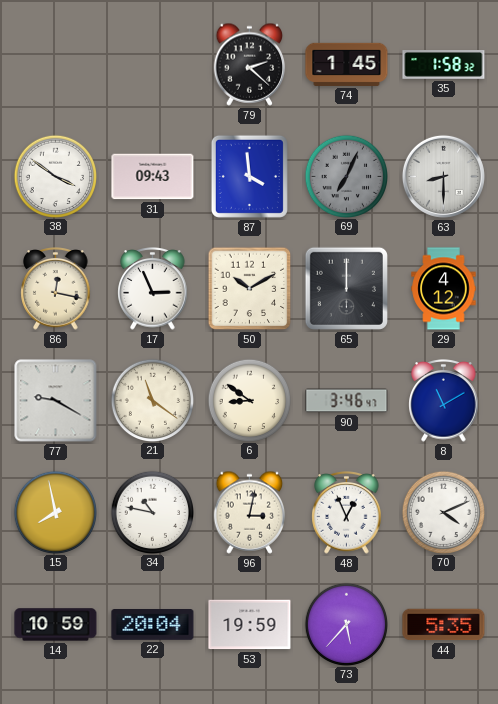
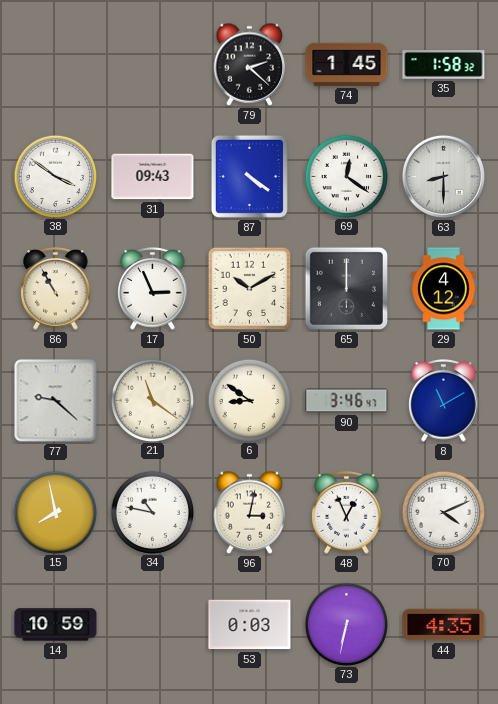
87: 3:59 -> 4:21
69: 7:04 -> 12:21
69 dial: grey -> white
86: 12:17 -> 10:55
77: 9:20 -> 9:22
22: 20:04 -> none
53: 19:59 -> 0:03
73: 5:37 -> 6:32
44: 5:35 -> 4:35
